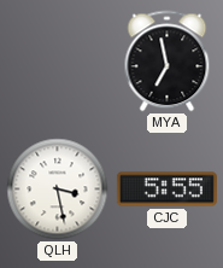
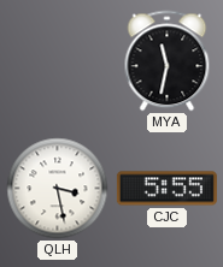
MYA: 6:58 -> 11:32
